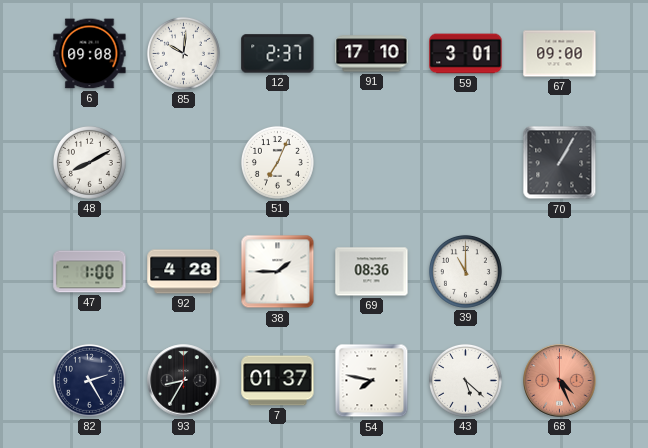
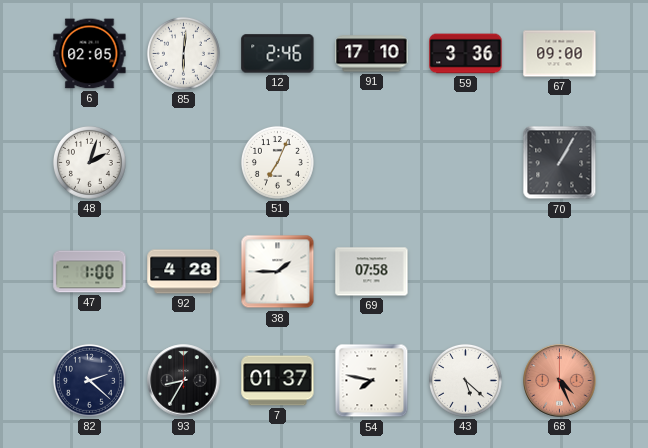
6: 09:08 -> 02:05
85: 10:01 -> 6:01
12: 2:37 -> 2:46
59: 3:01 -> 3:36
48: 8:10 -> 2:03
69: 08:36 -> 07:58
39: 11:00 -> none
82: 2:25 -> 2:22
